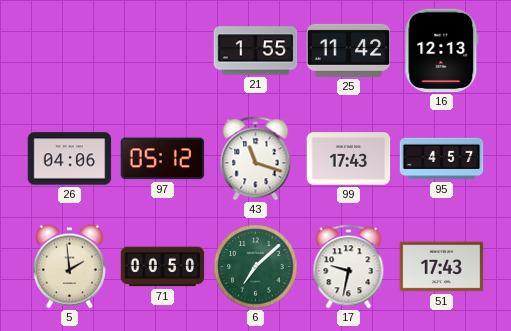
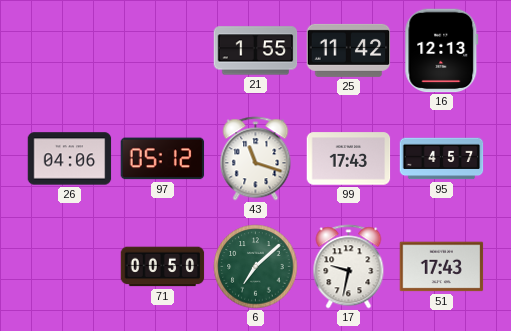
5: 1:59 -> none
